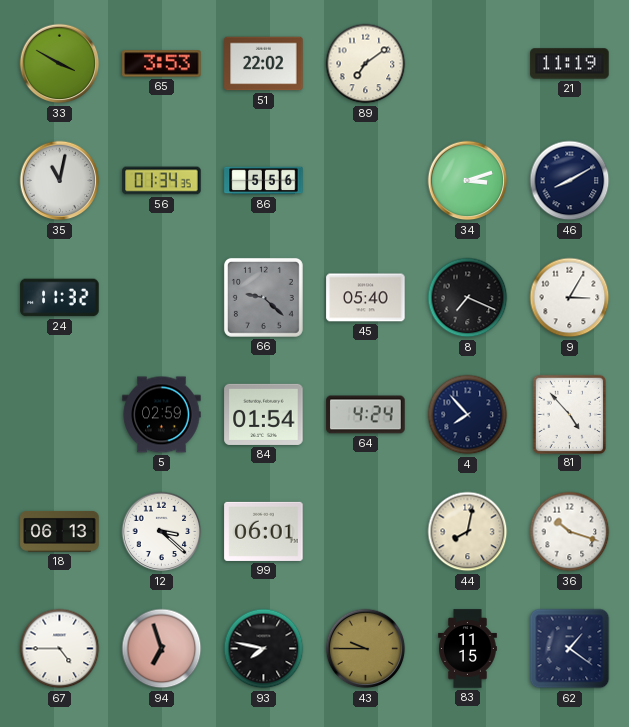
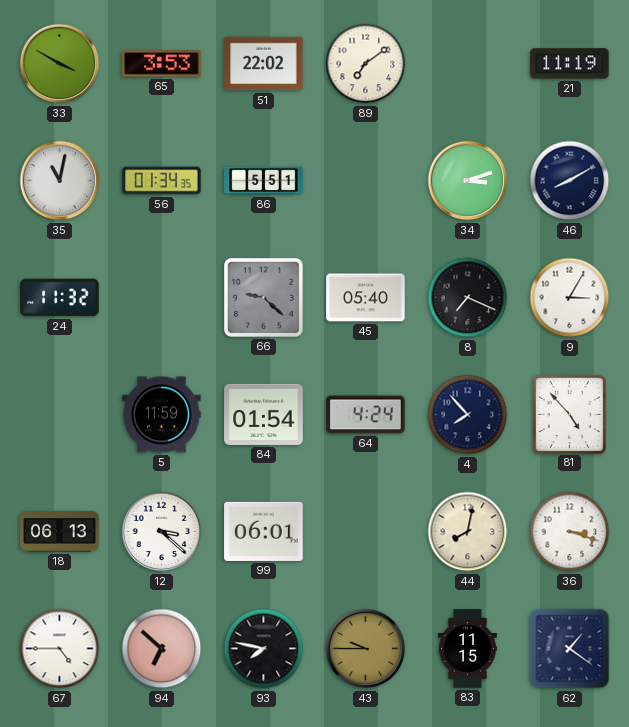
86: 5:56 -> 5:51
5: 02:59 -> 11:59
36: 10:18 -> 3:18
94: 6:57 -> 6:52
